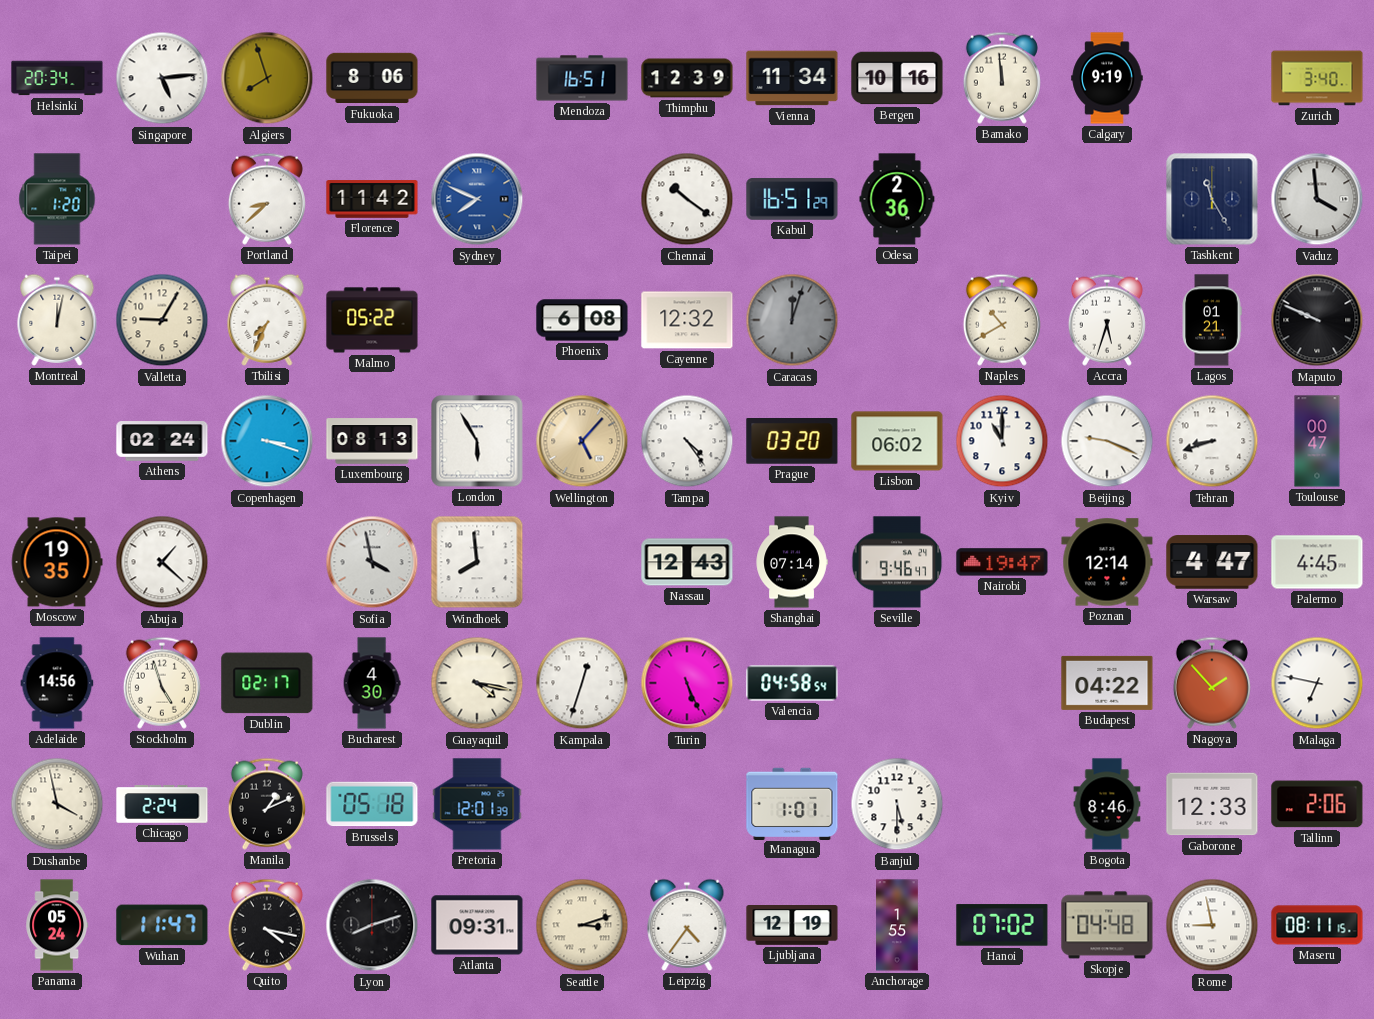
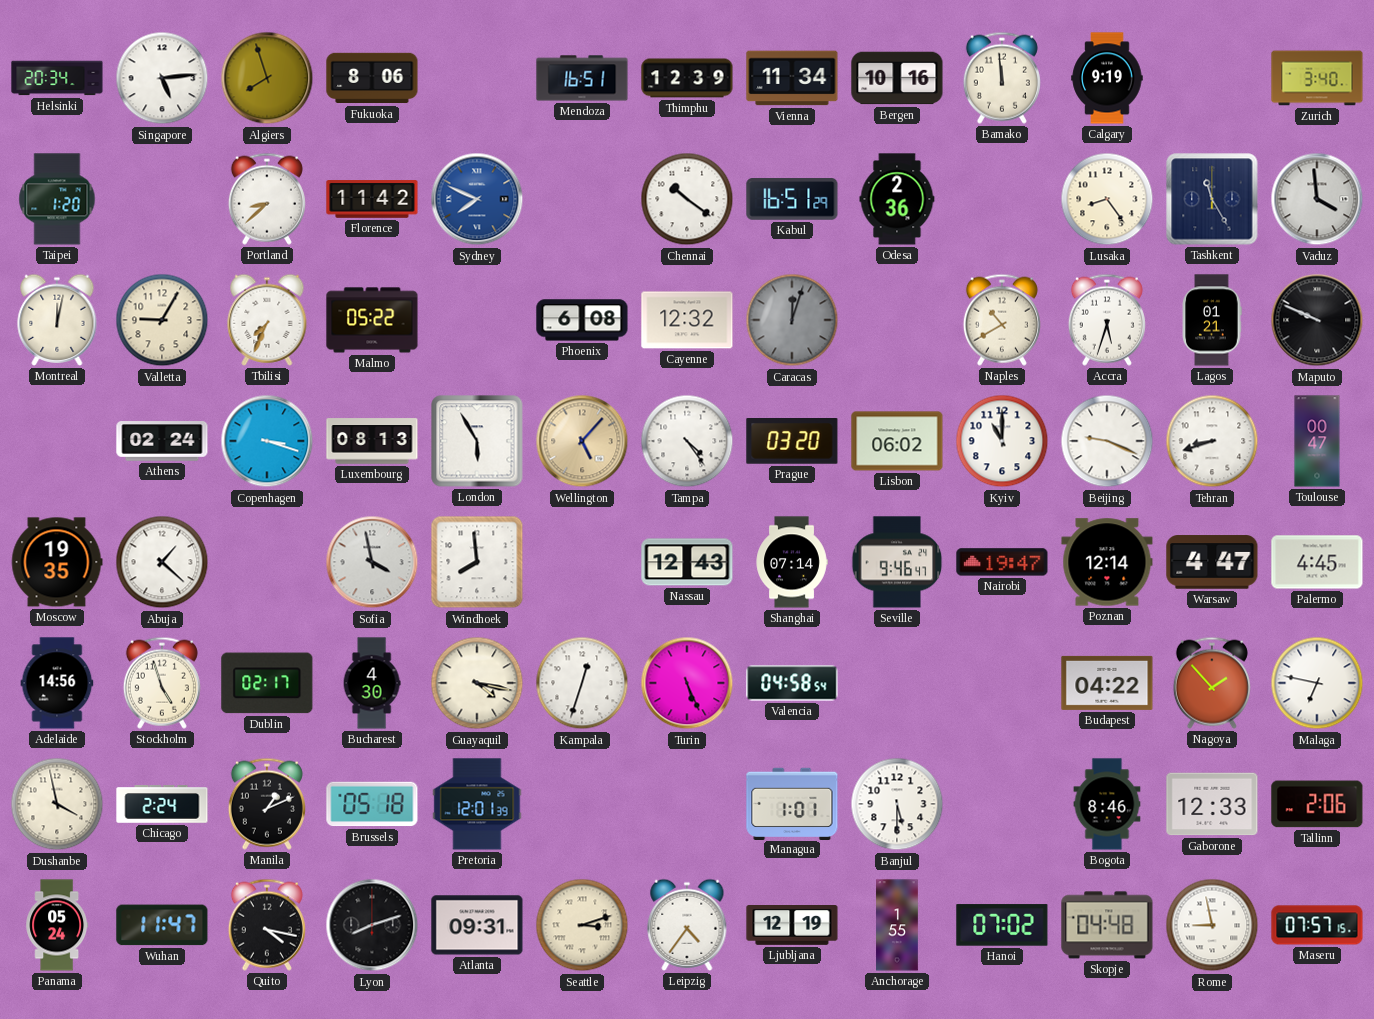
Lusaka: none -> 8:24
Maseru: 08:11 -> 07:57
